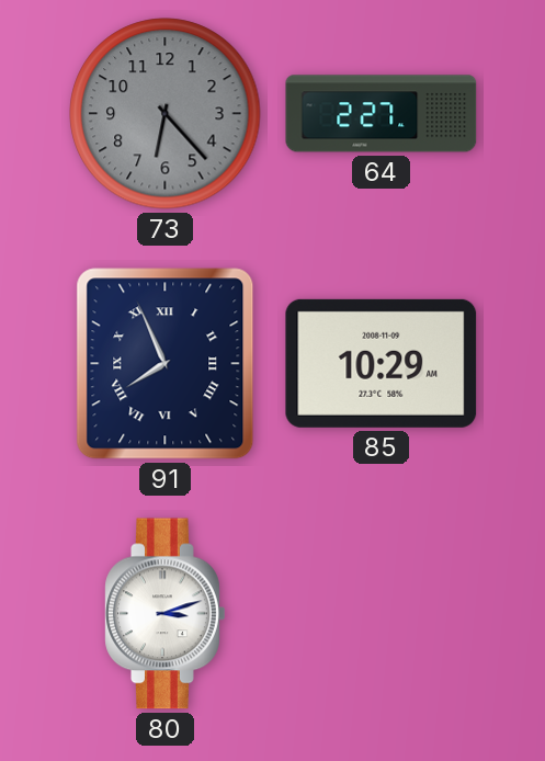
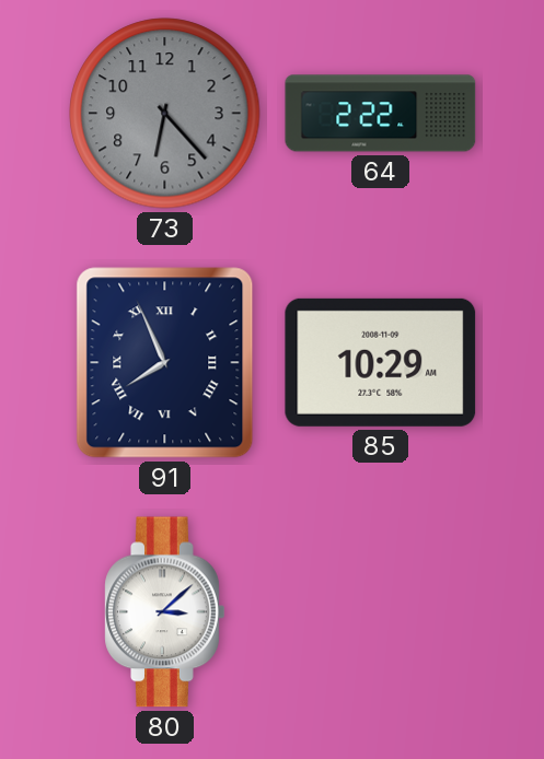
64: 2:27 -> 2:22
80: 3:12 -> 3:08
